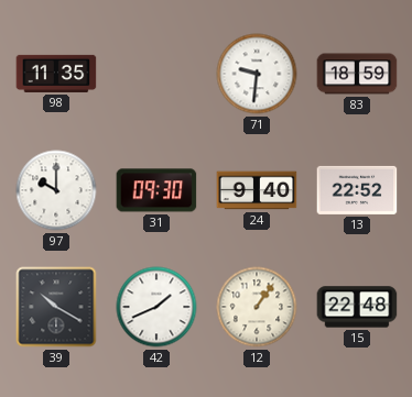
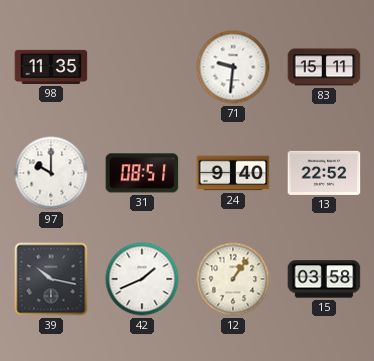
83: 18:59 -> 15:11
31: 09:30 -> 08:51
39: 10:20 -> 10:17
15: 22:48 -> 03:58
